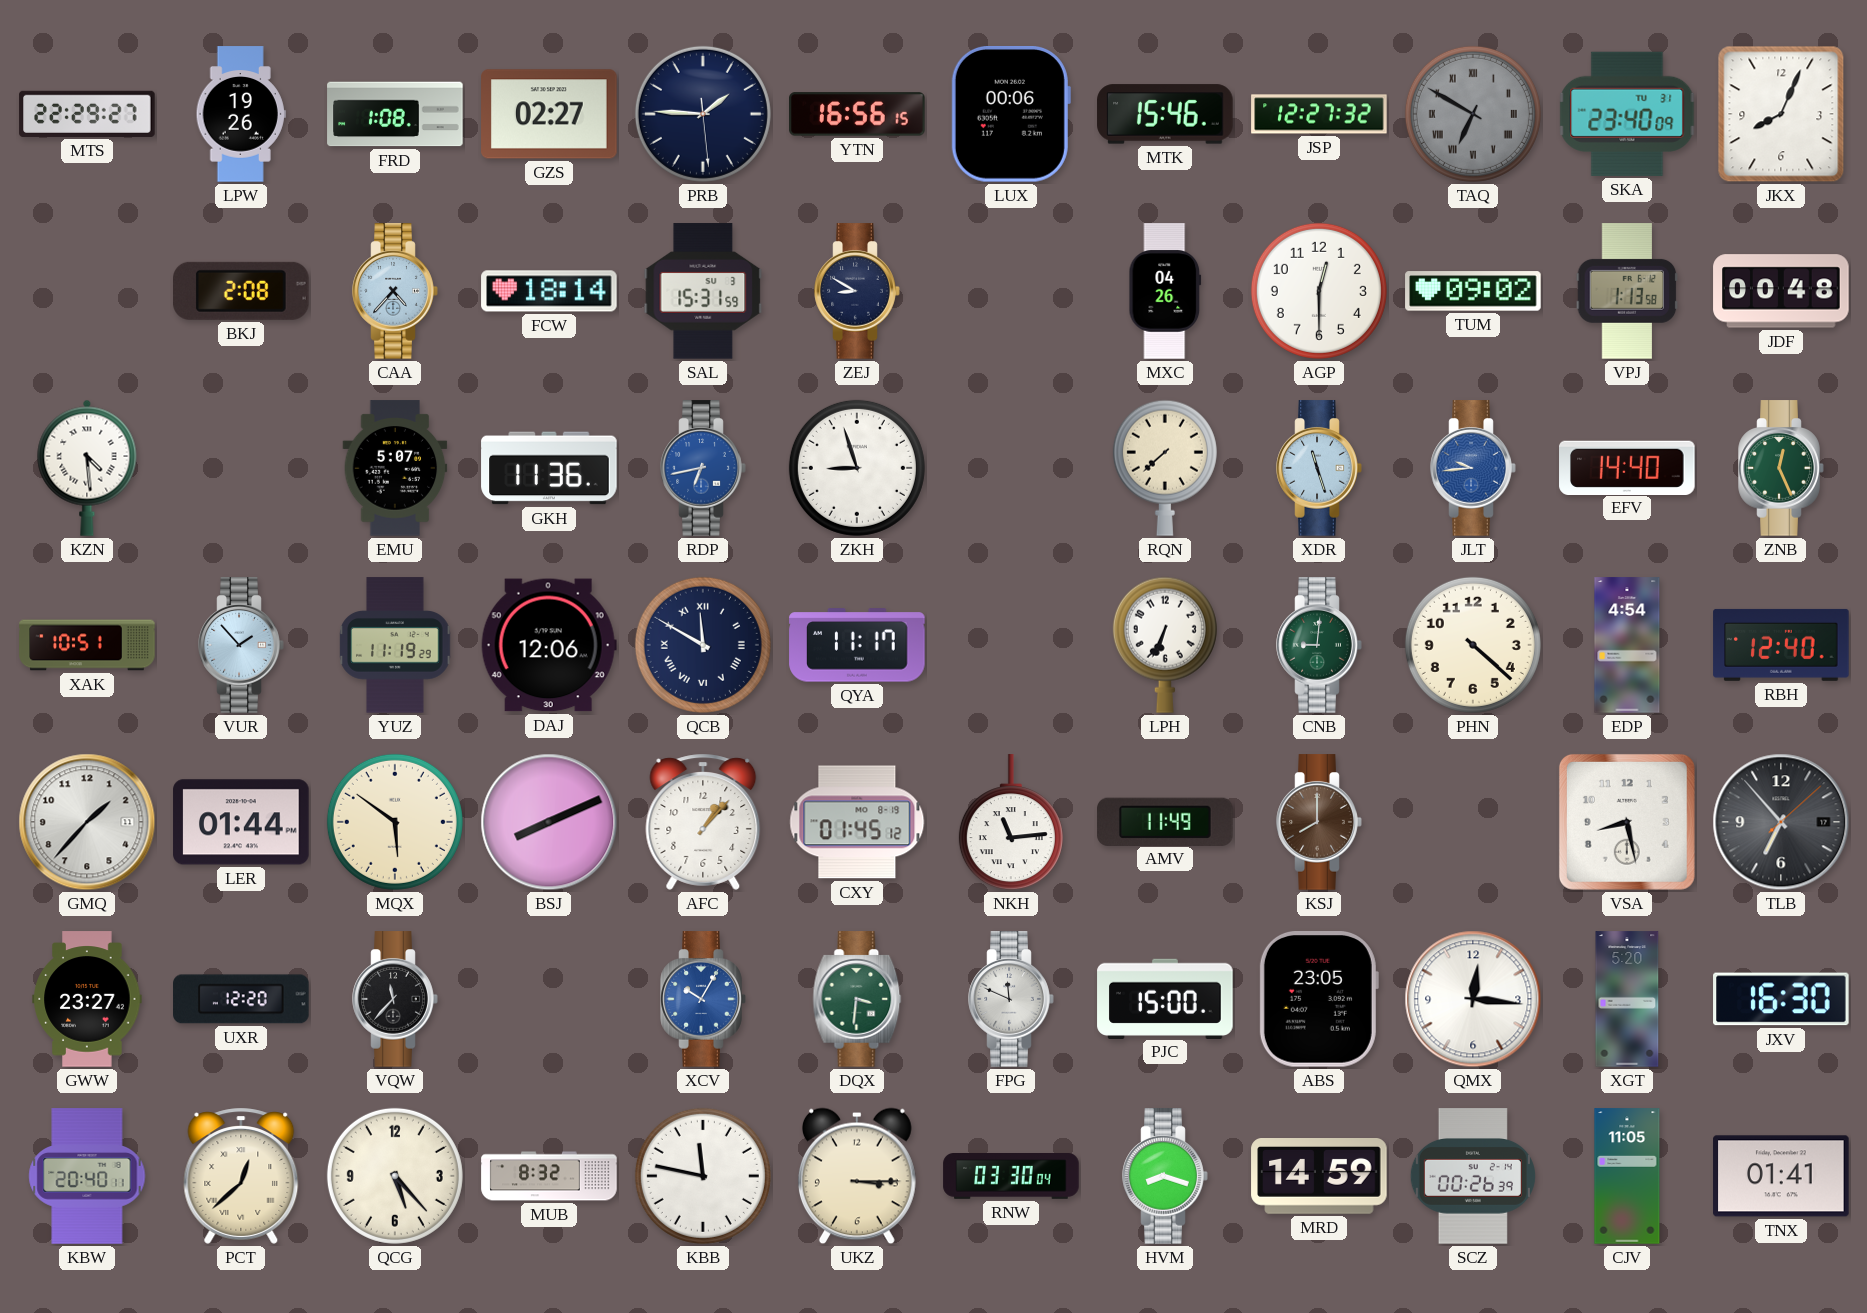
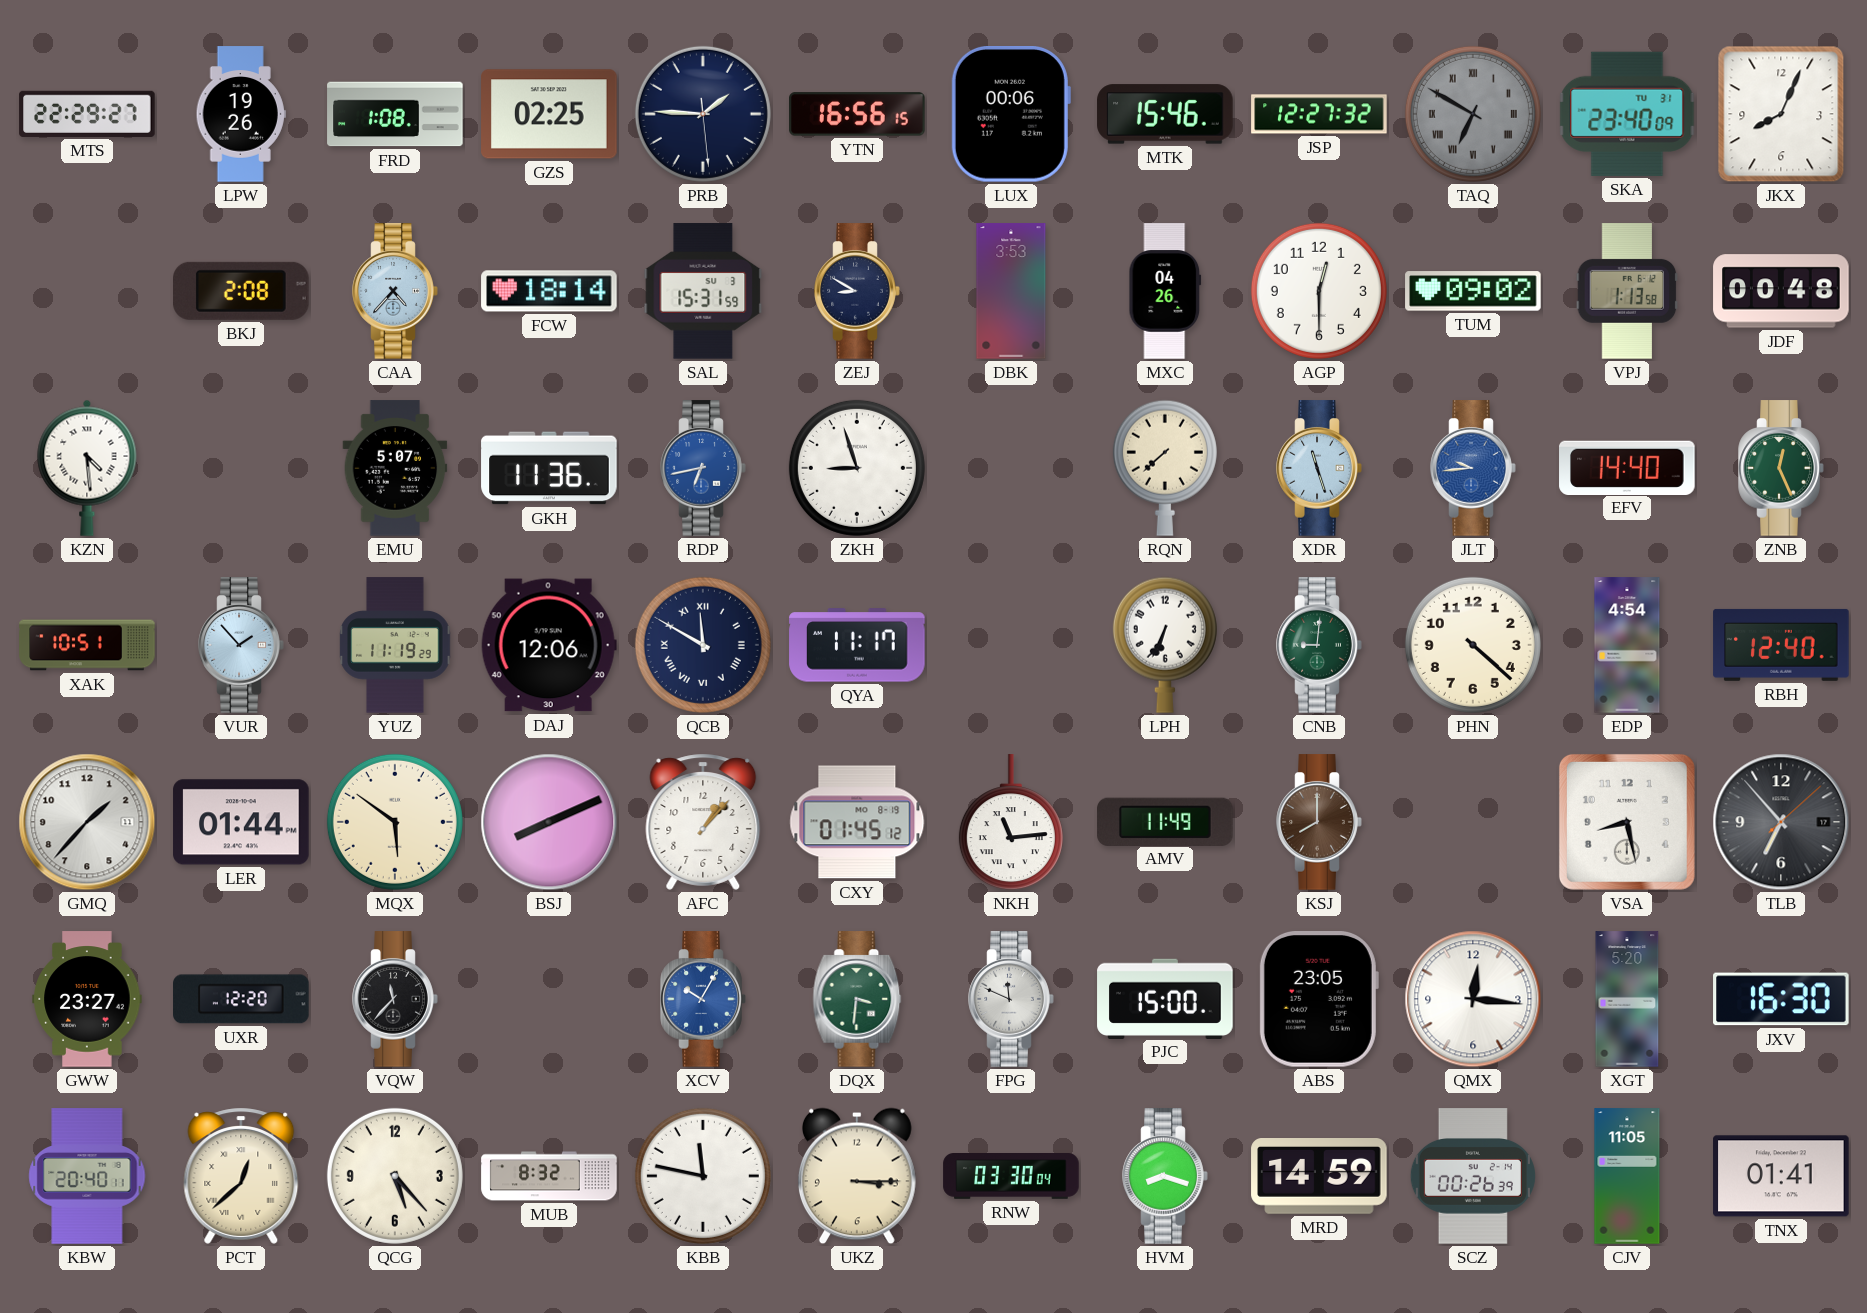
GZS: 02:27 -> 02:25
DBK: none -> 3:53
